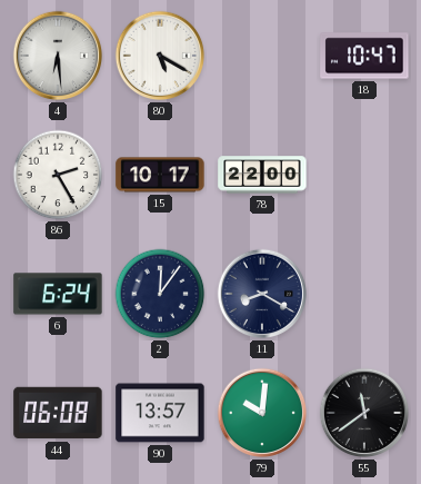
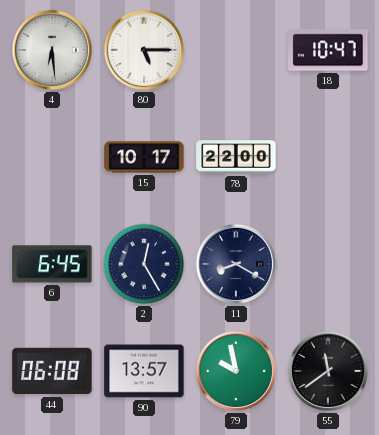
80: 5:20 -> 5:15
86: 2:25 -> none
6: 6:24 -> 6:45
2: 12:06 -> 12:25
79: 10:01 -> 9:58
